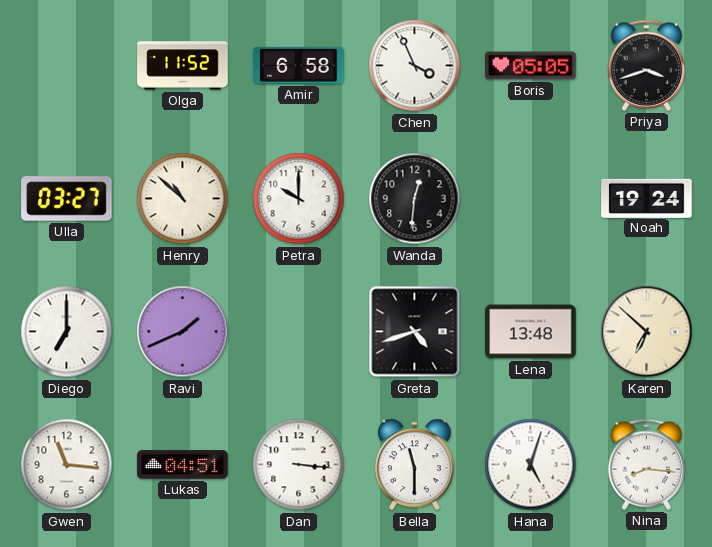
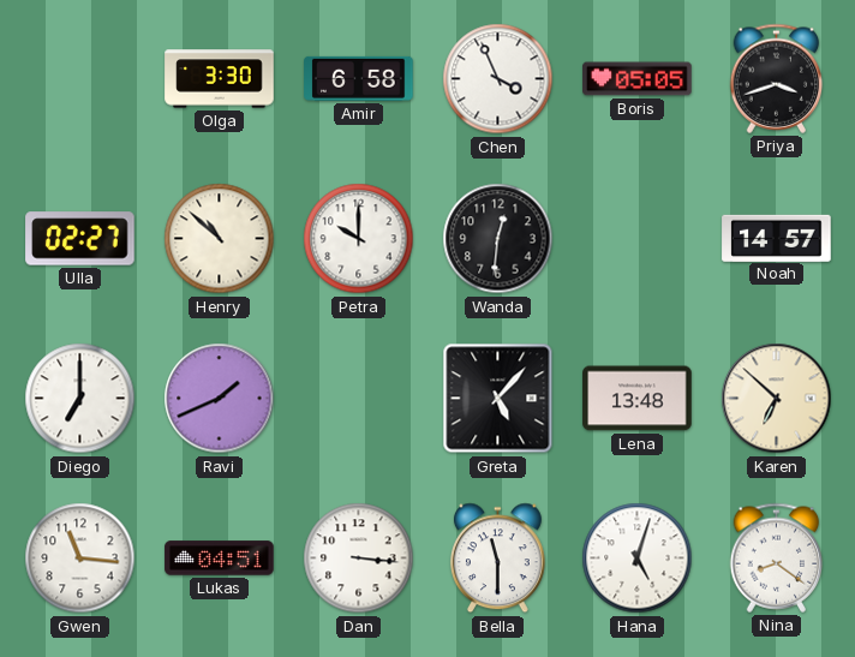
Olga: 11:52 -> 3:30
Ulla: 03:27 -> 02:27
Noah: 19:24 -> 14:57
Greta: 4:42 -> 5:07
Nina: 8:16 -> 8:21
